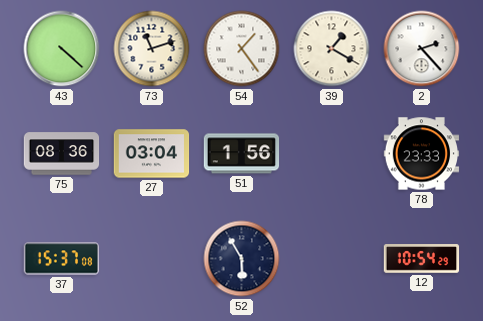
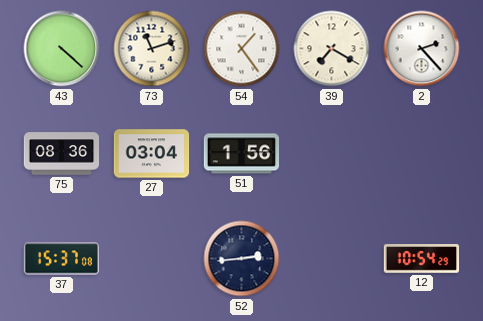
39: 1:20 -> 7:20
78: 23:33 -> none
52: 5:55 -> 2:44
